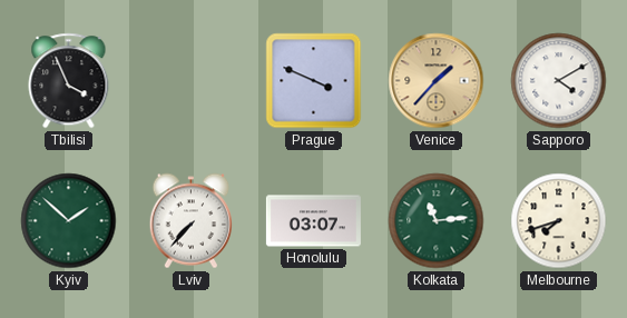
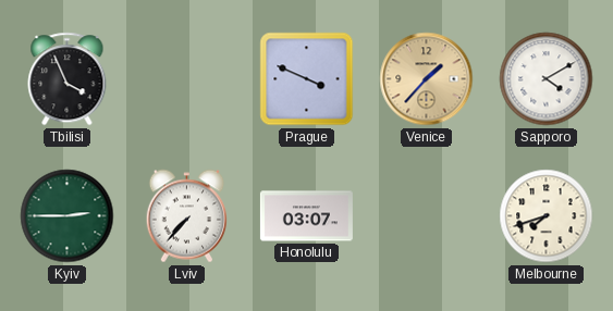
Kyiv: 1:52 -> 2:45
Kolkata: 11:14 -> none
